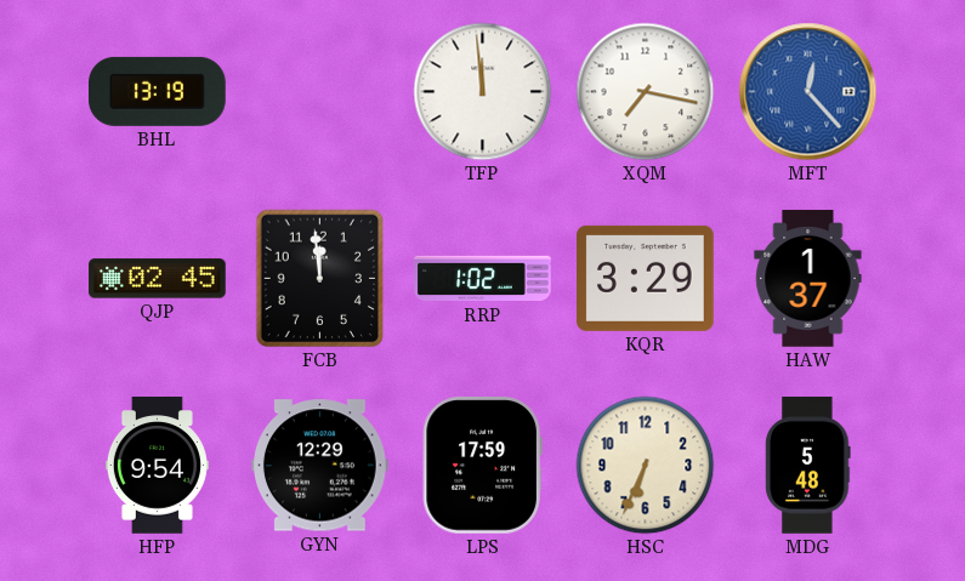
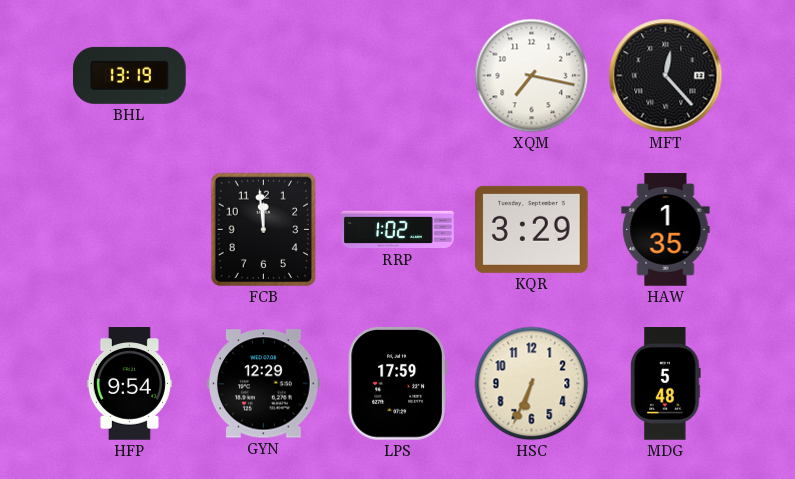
TFP: 11:59 -> none
MFT dial: blue -> black
QJP: 02:45 -> none
HAW: 1:37 -> 1:35
